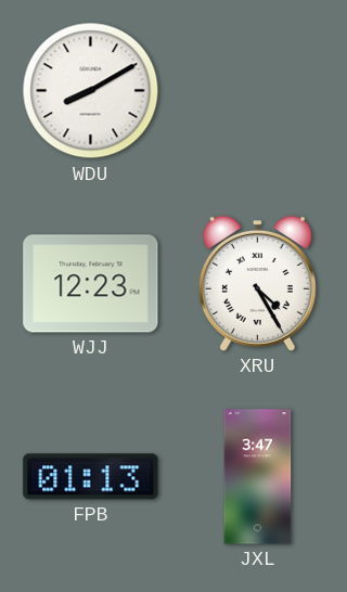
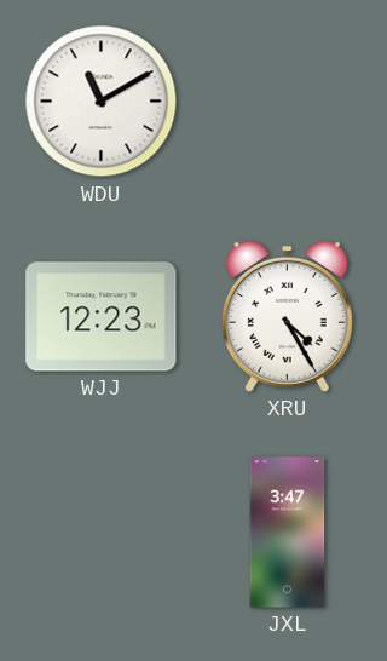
WDU: 8:10 -> 11:10
FPB: 01:13 -> none
